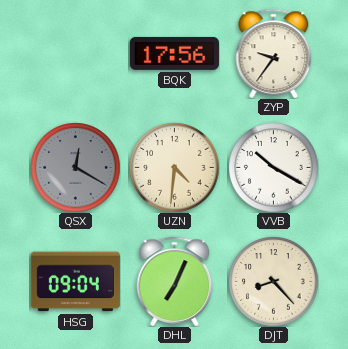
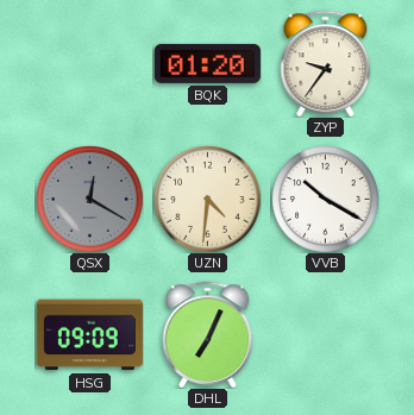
BQK: 17:56 -> 01:20
HSG: 09:04 -> 09:09
DJT: 8:23 -> none
